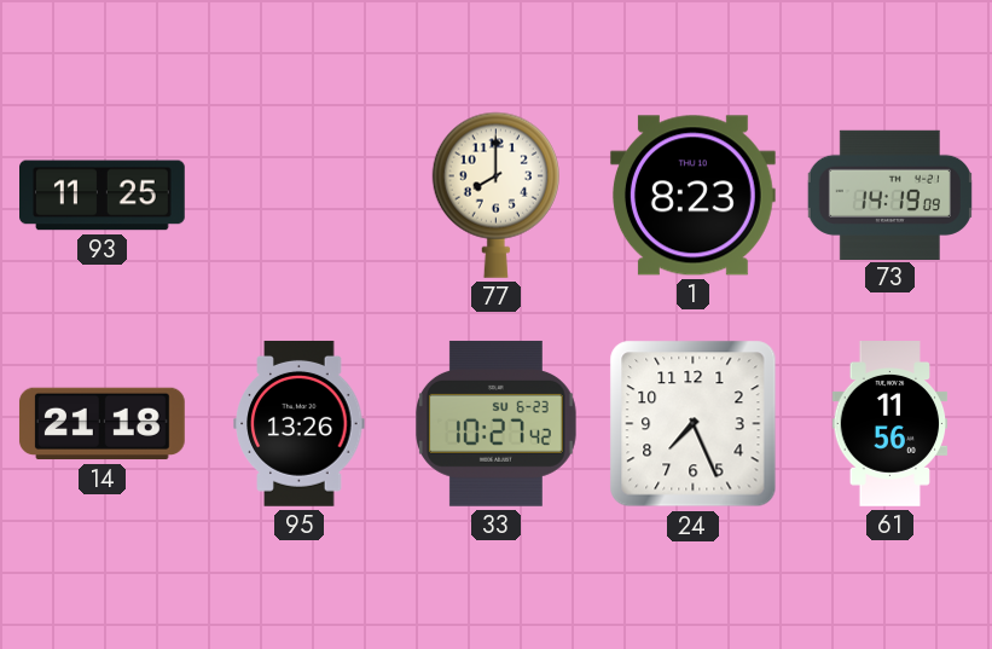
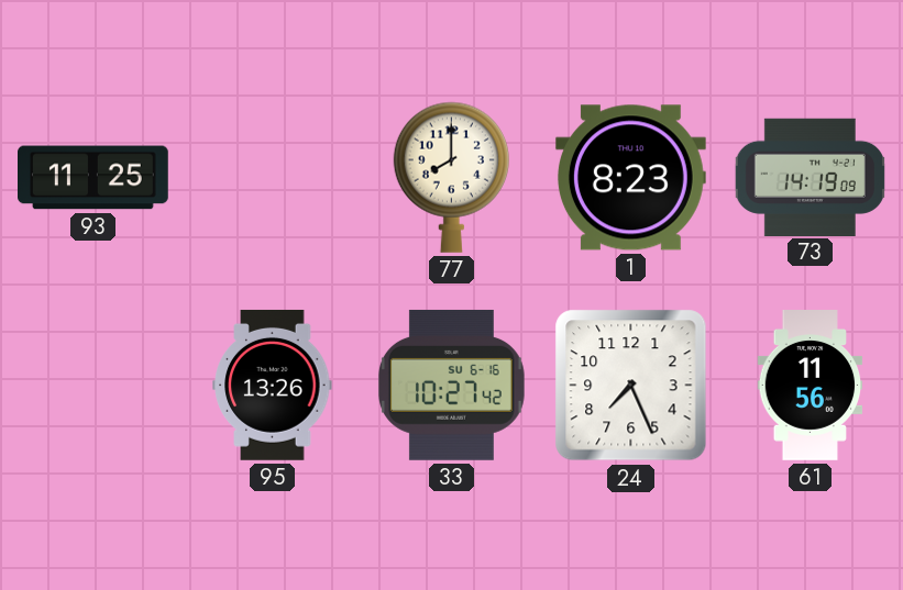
14: 21:18 -> none
33 date: SU 6-23 -> SU 6-16
